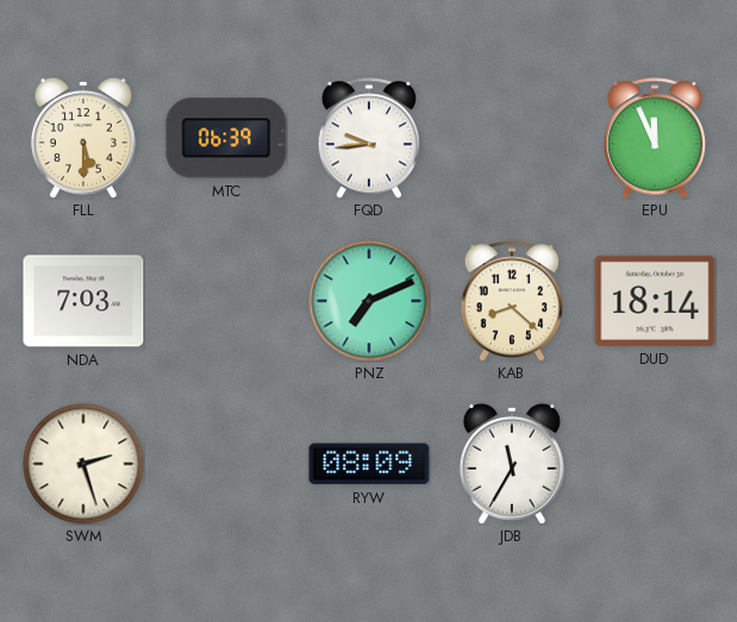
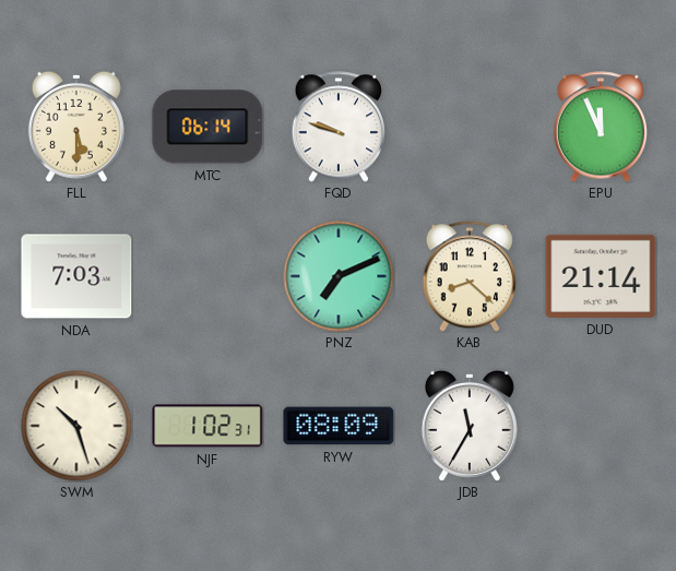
MTC: 06:39 -> 06:14
FQD: 9:44 -> 9:48
DUD: 18:14 -> 21:14
SWM: 2:27 -> 10:27
NJF: none -> 1:02
